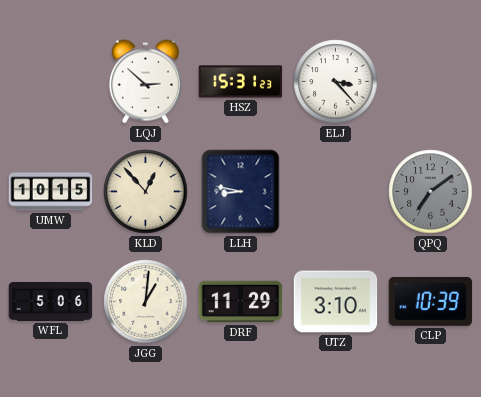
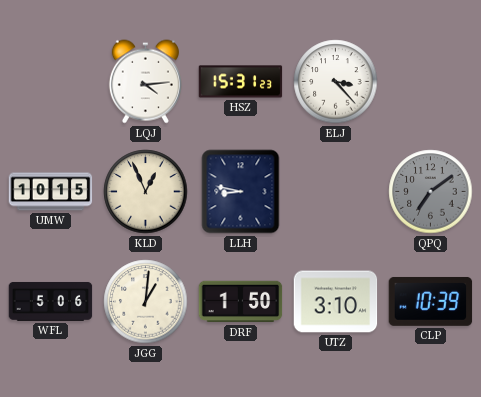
LQJ: 2:52 -> 4:14
KLD: 12:53 -> 12:56
DRF: 11:29 -> 1:50
